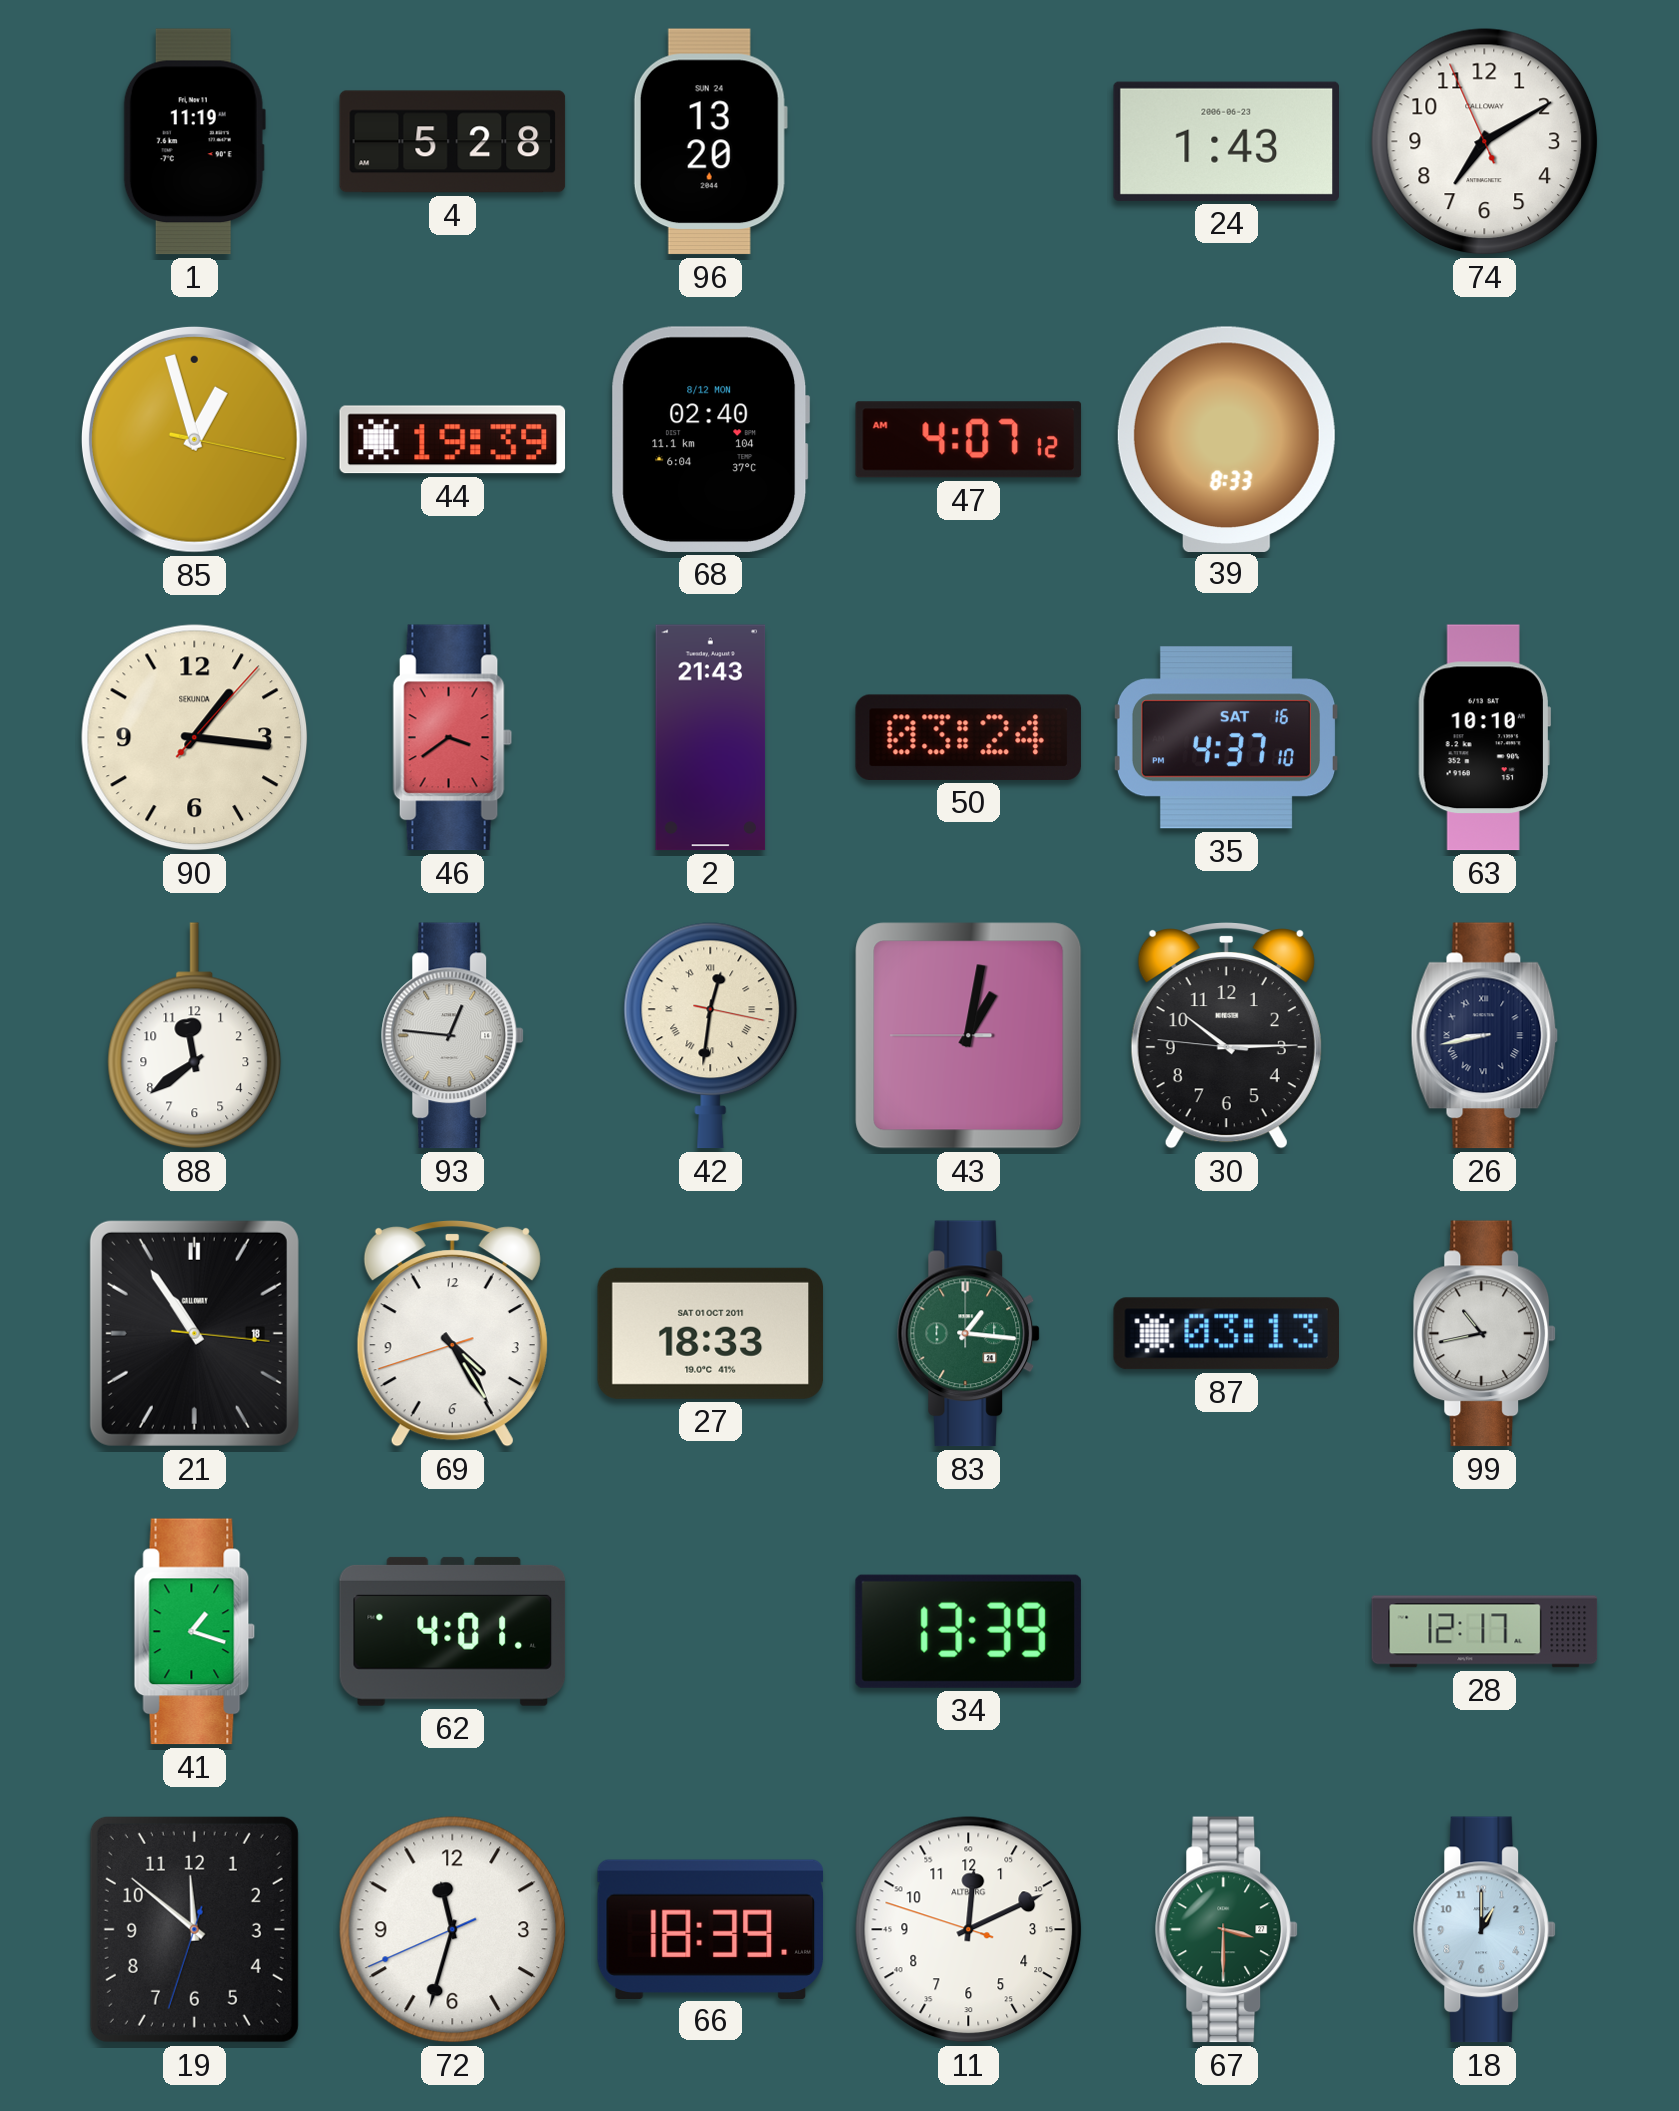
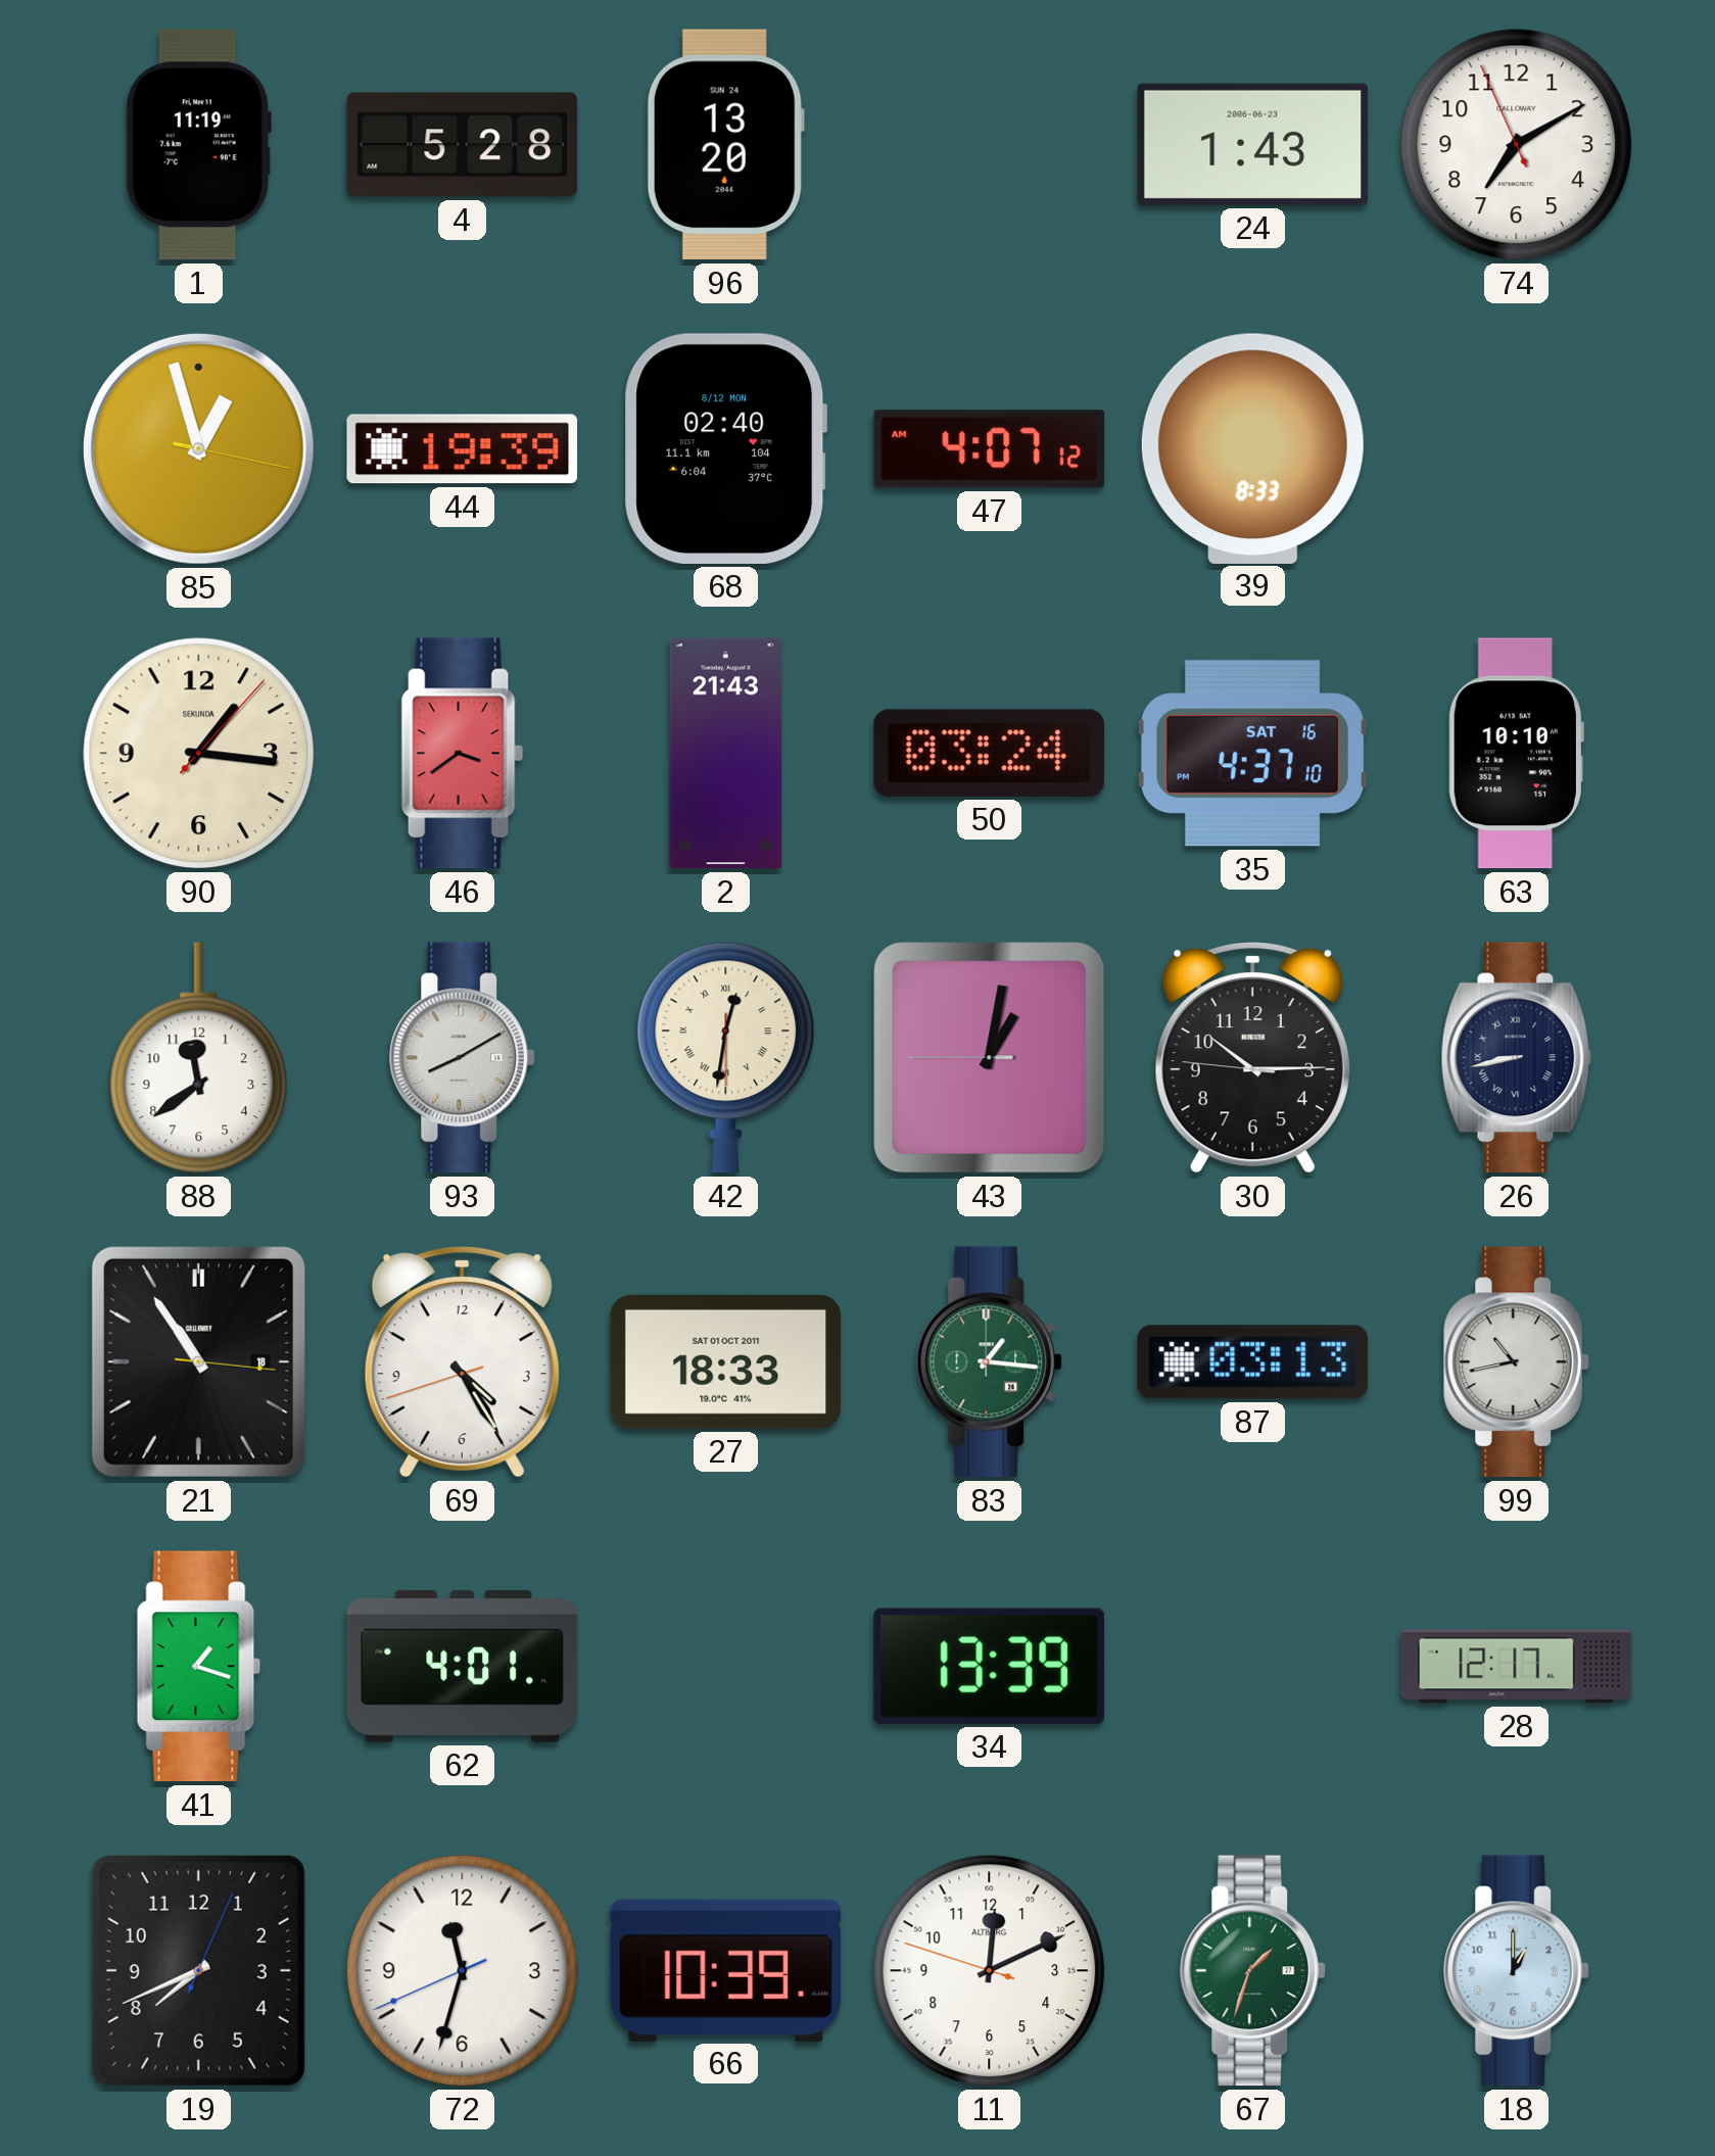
93: 12:46 -> 8:10
42: 12:31:17 -> 12:31:30
19: 11:51 -> 7:41
66: 18:39 -> 10:39
67: 3:30 -> 1:33
